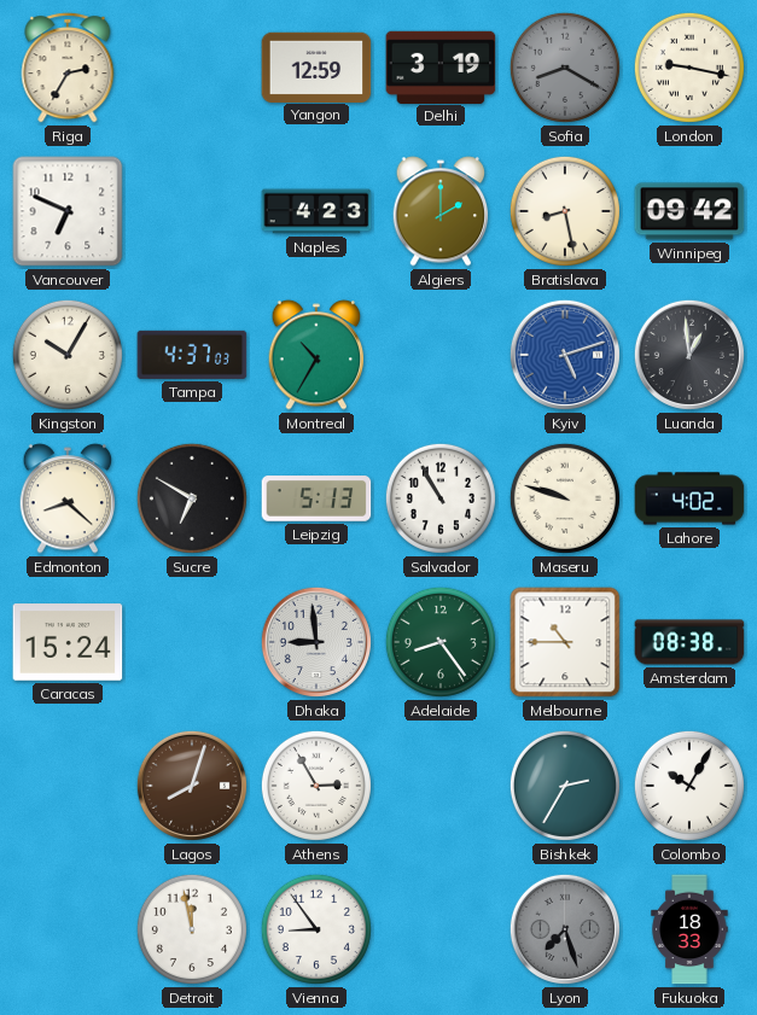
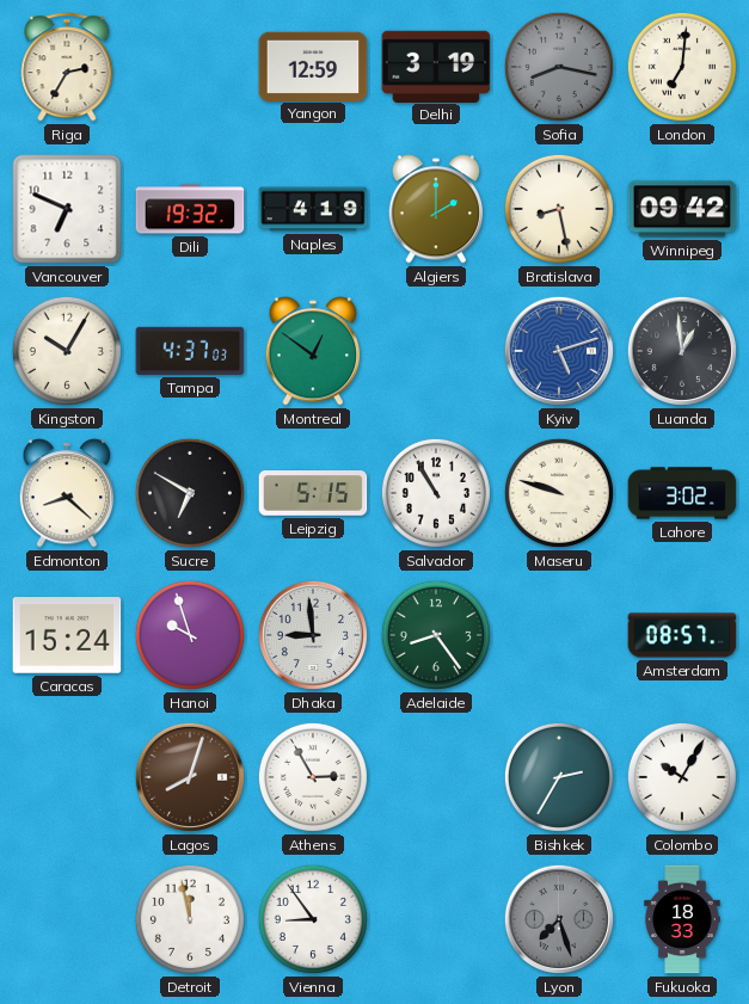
Sofia: 8:20 -> 8:17
London: 9:17 -> 7:01
Dili: none -> 19:32
Naples: 4:23 -> 4:19
Montreal: 10:35 -> 12:51
Leipzig: 5:13 -> 5:15
Lahore: 4:02 -> 3:02
Hanoi: none -> 9:57
Melbourne: 10:45 -> none
Amsterdam: 08:38 -> 08:57
